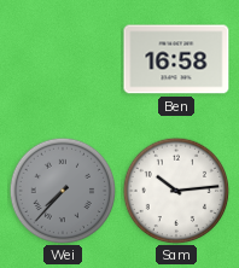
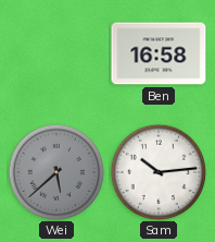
Wei: 7:37 -> 5:38
